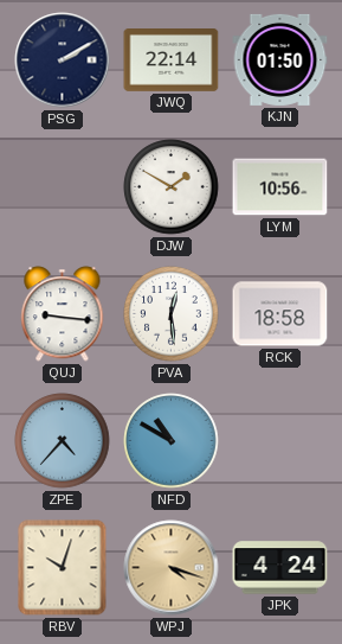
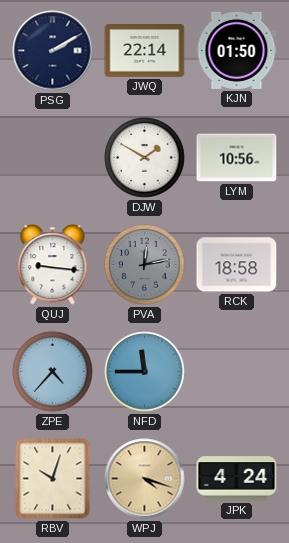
PVA: 12:29 -> 12:13
PVA dial: white -> grey
NFD: 10:50 -> 11:45
